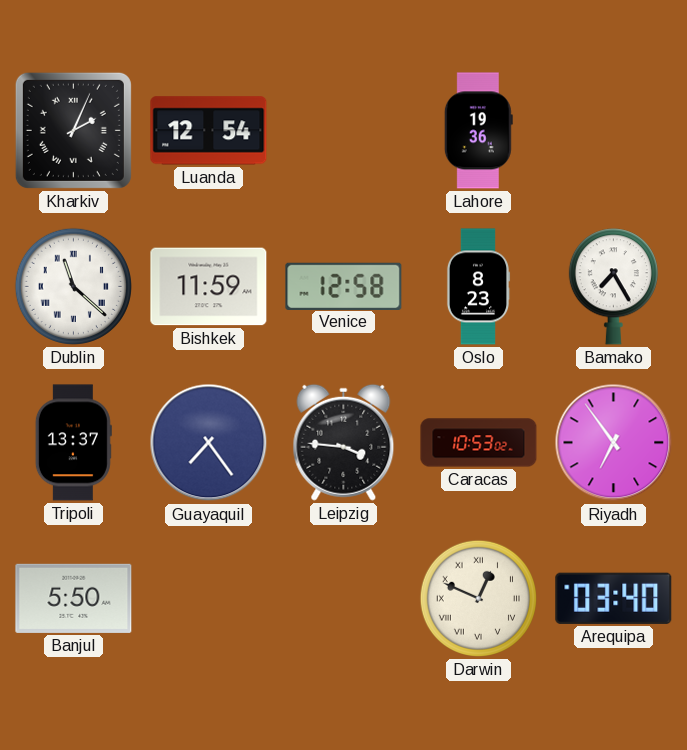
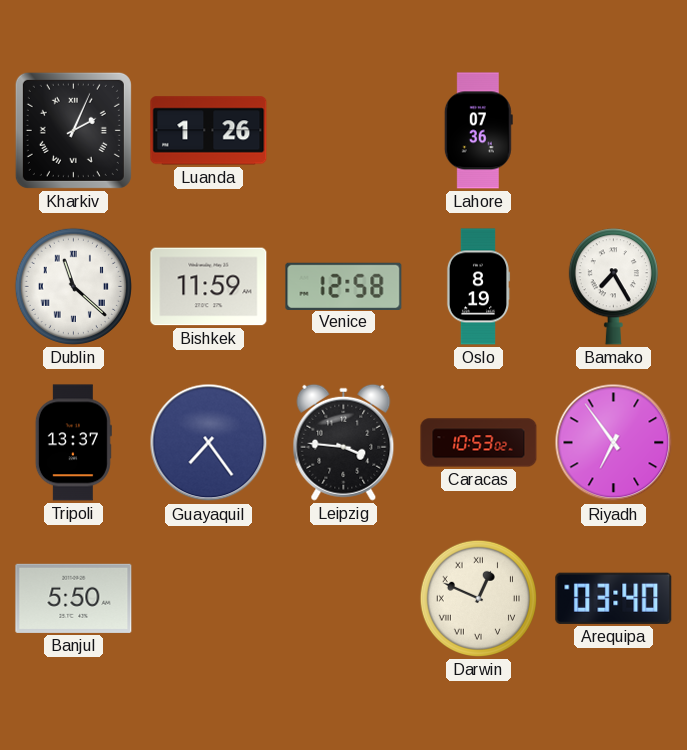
Luanda: 12:54 -> 1:26
Lahore: 19:36 -> 07:36
Oslo: 8:23 -> 8:19
